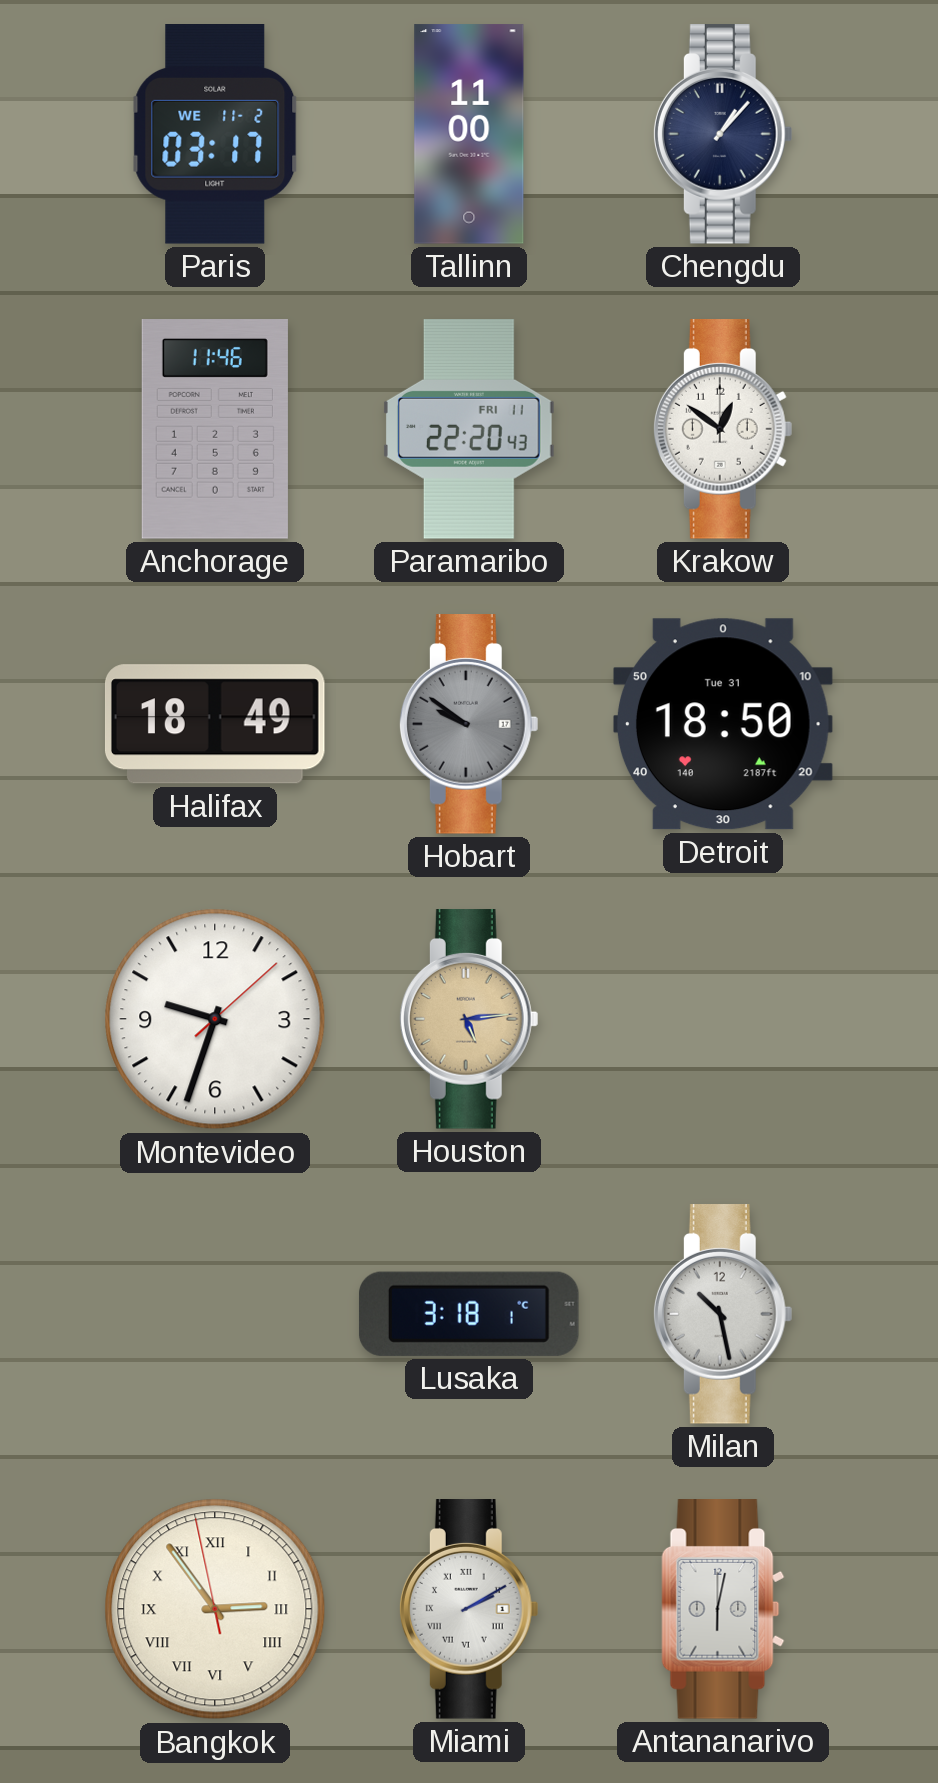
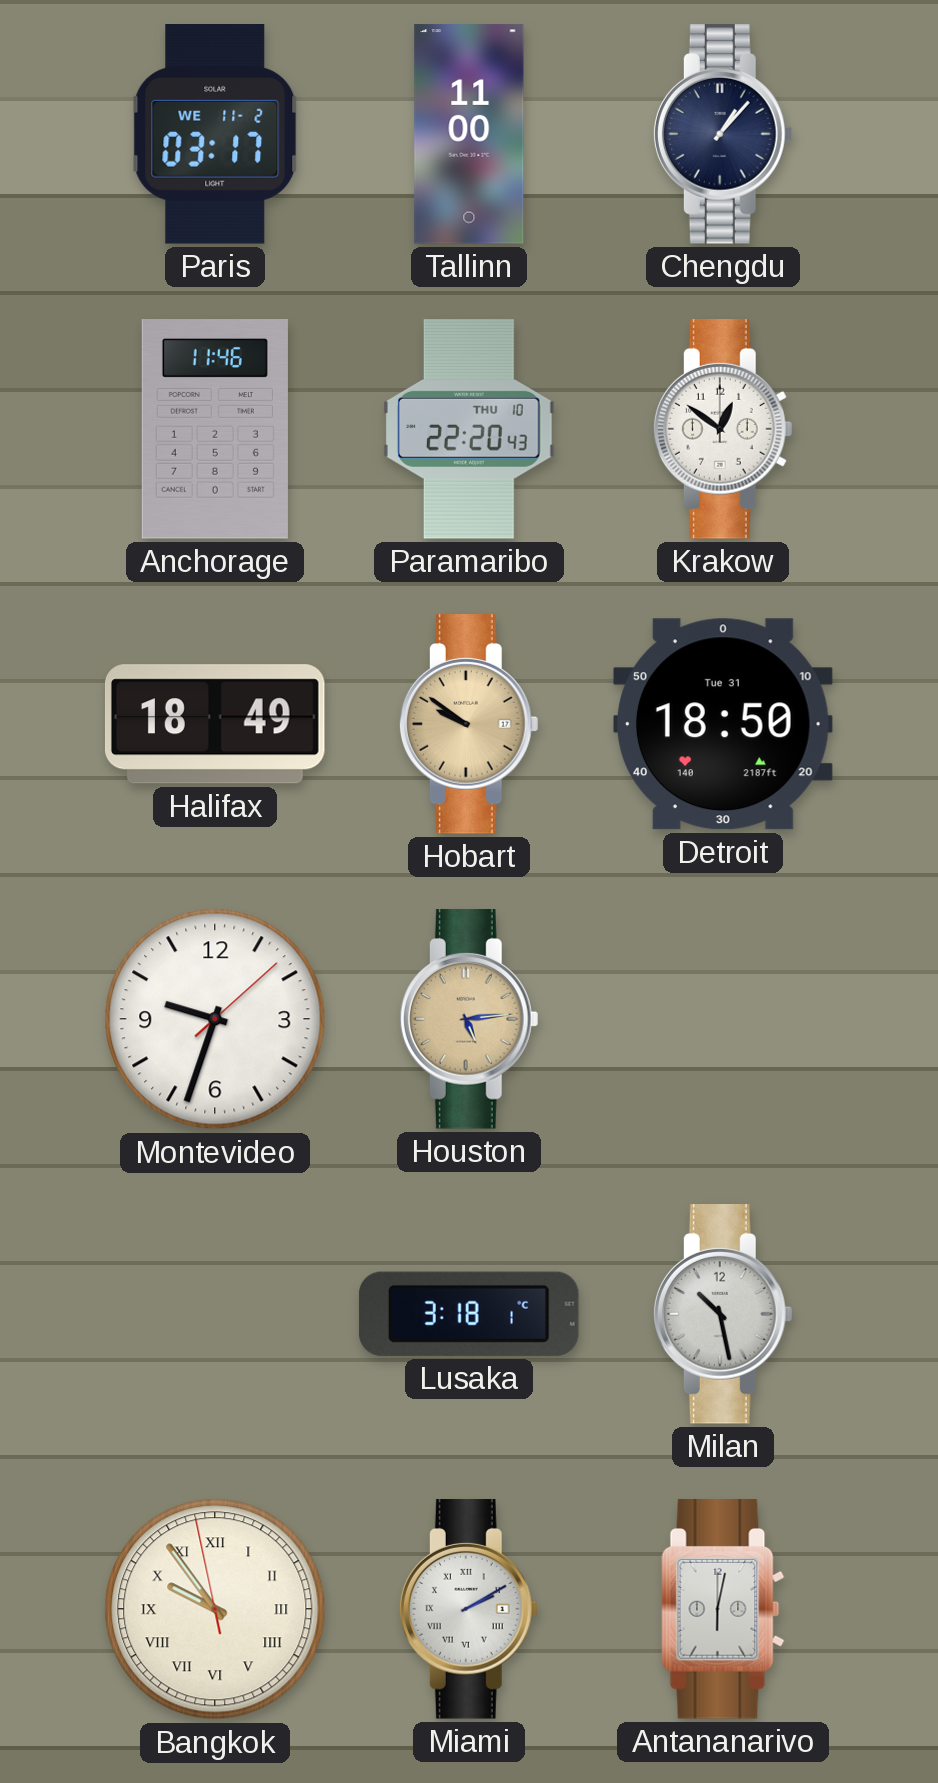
Paramaribo date: FRI 11 -> THU 10
Hobart dial: grey -> champagne
Bangkok: 2:53 -> 9:53
